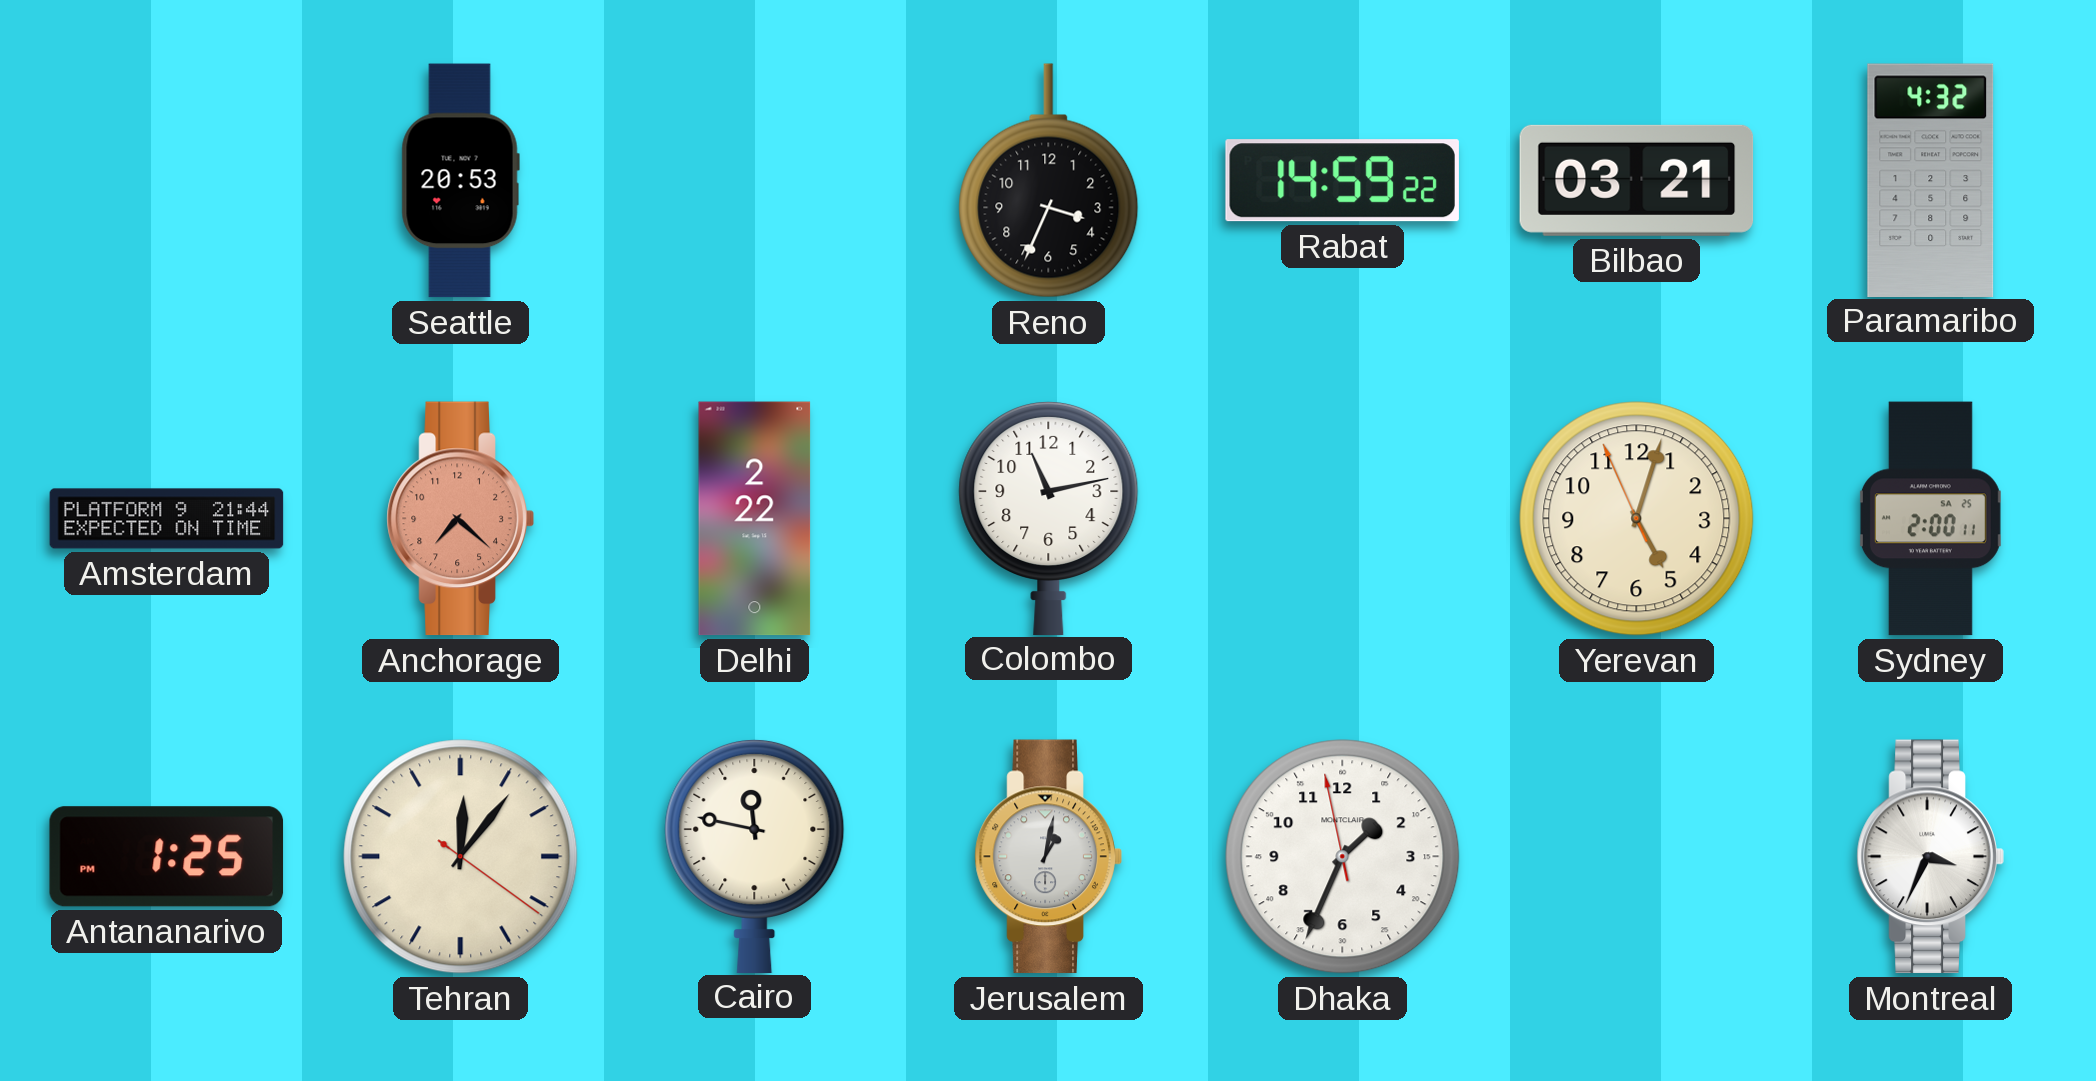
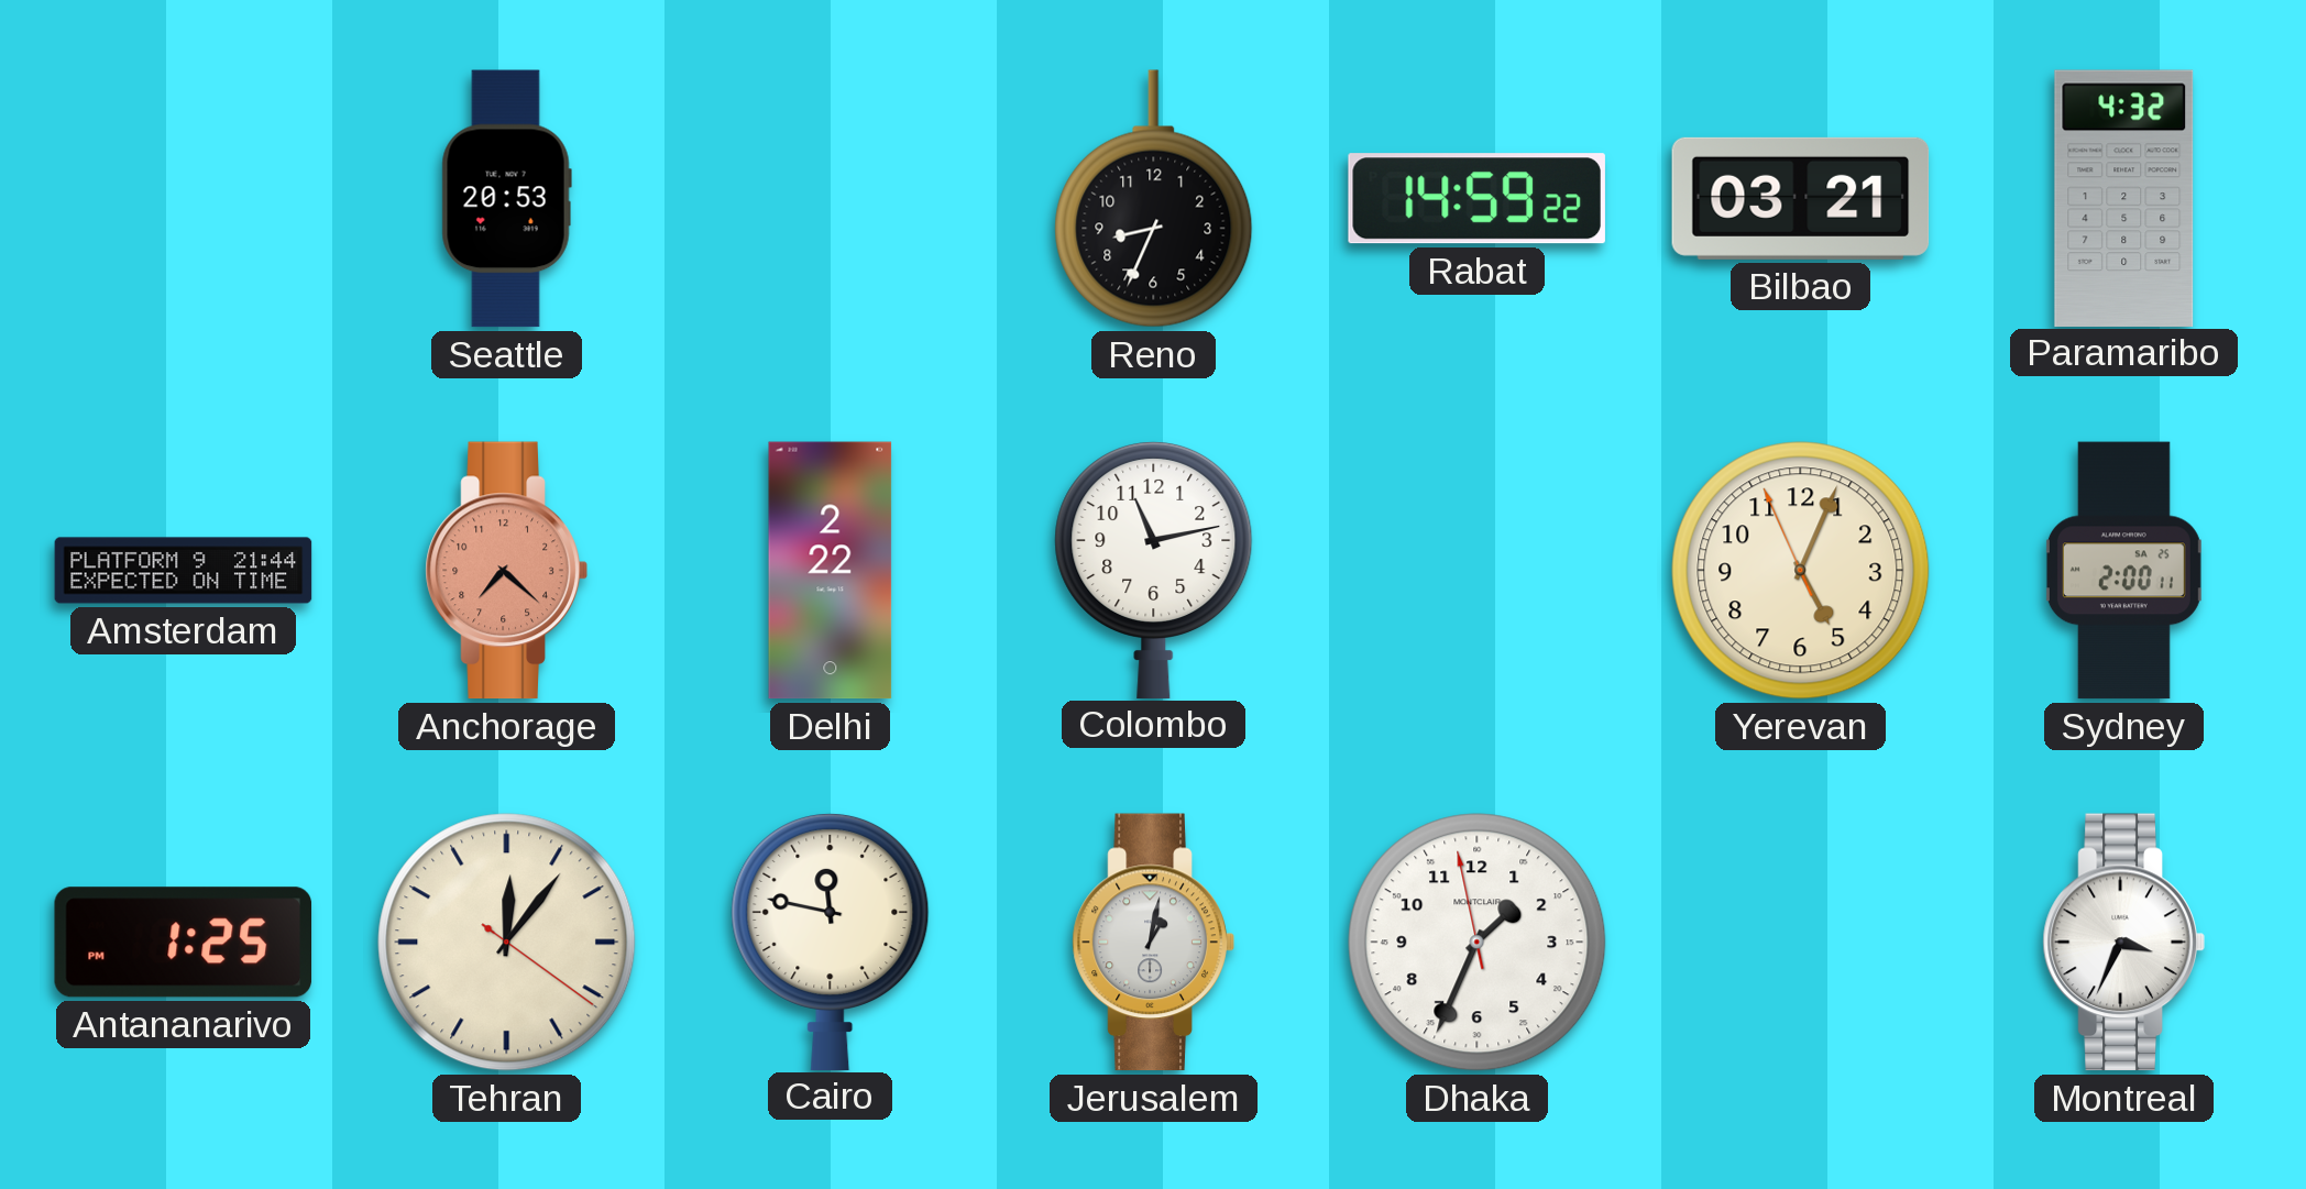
Reno: 3:34 -> 8:34
Yerevan: 5:02 -> 5:03
